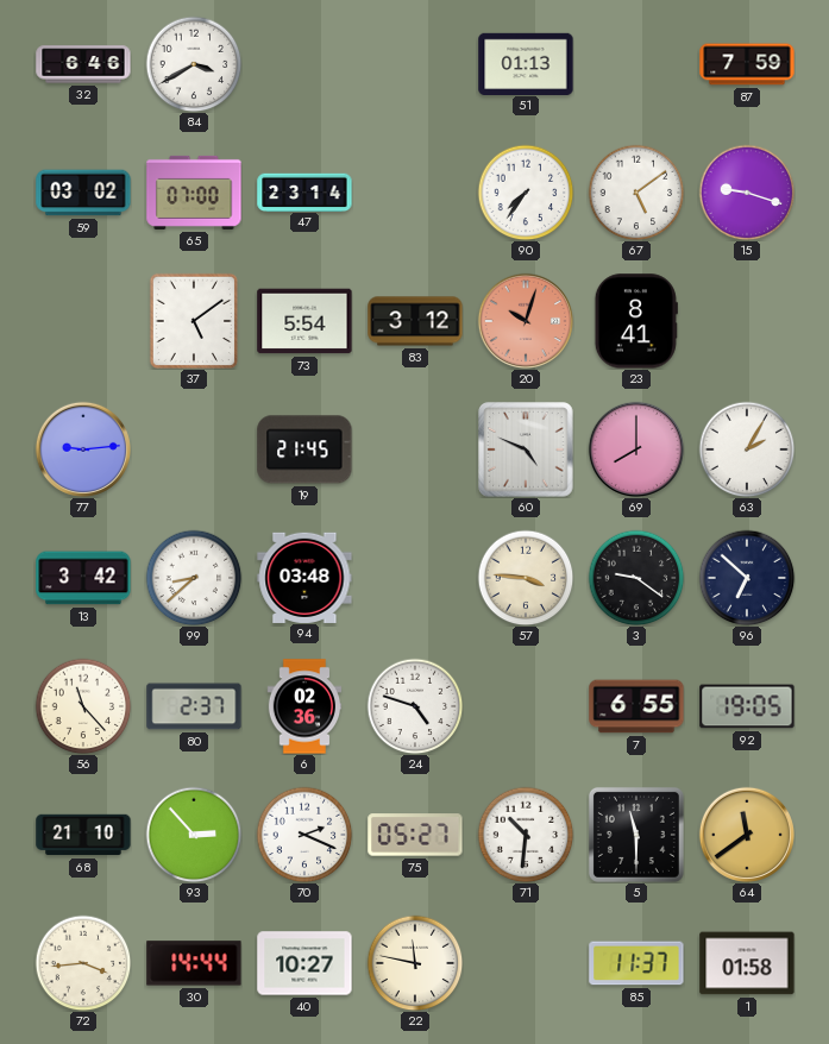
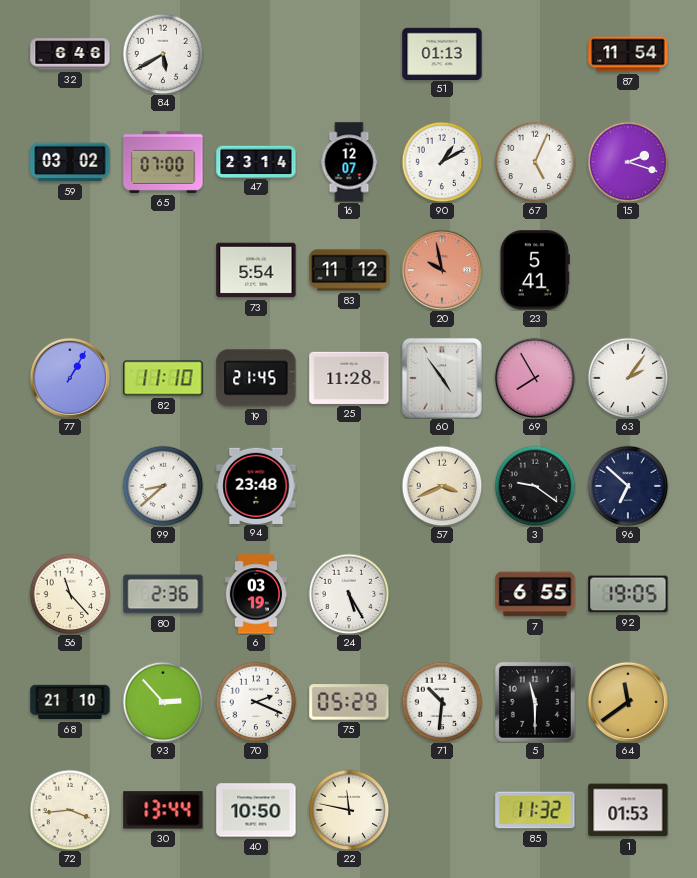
84: 3:40 -> 5:40
87: 7:59 -> 11:54
16: none -> 12:07
90: 7:36 -> 1:10
67: 5:09 -> 5:04
15: 9:18 -> 2:18
37: 5:09 -> none
83: 3:12 -> 11:12
20: 10:03 -> 9:58
23: 8:41 -> 5:41
77: 9:14 -> 1:05
82: none -> 11:10
25: none -> 11:28
60: 4:49 -> 4:54
69: 8:00 -> 7:55
63: 2:05 -> 2:06
13: 3:42 -> none
94: 03:48 -> 23:48
57: 3:46 -> 3:41
80: 2:37 -> 2:36
6: 02:36 -> 03:19
24: 4:48 -> 5:25
75: 05:27 -> 05:29
30: 14:44 -> 13:44
40: 10:27 -> 10:50
85: 11:37 -> 11:32
1: 01:58 -> 01:53
